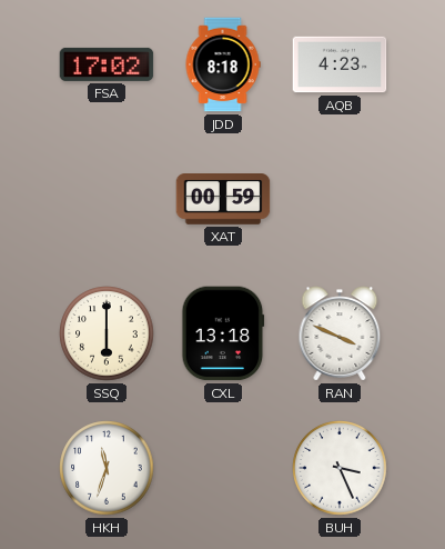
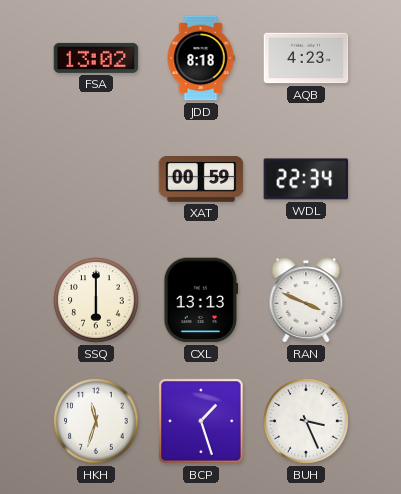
FSA: 17:02 -> 13:02
WDL: none -> 22:34
CXL: 13:18 -> 13:13
BCP: none -> 1:27
